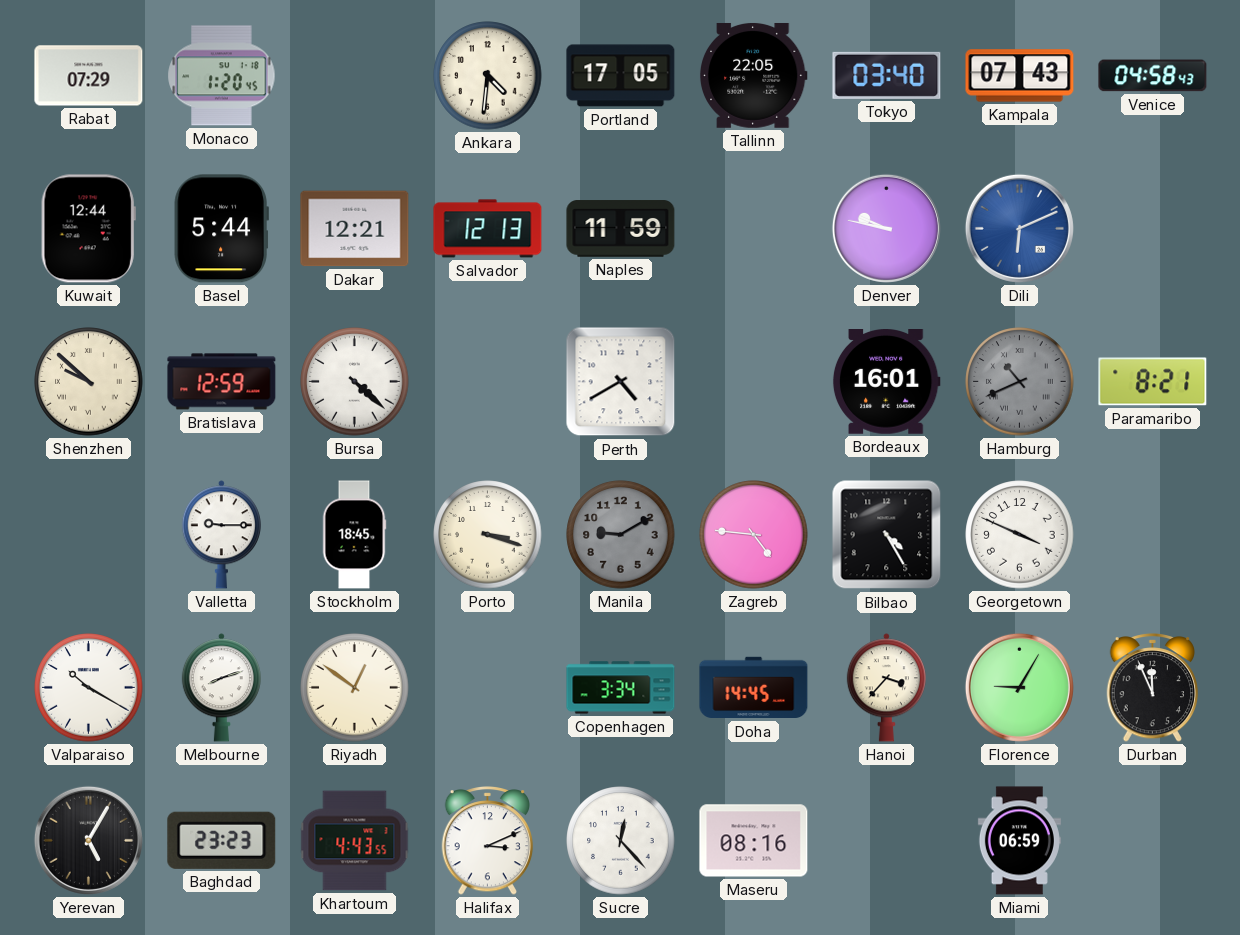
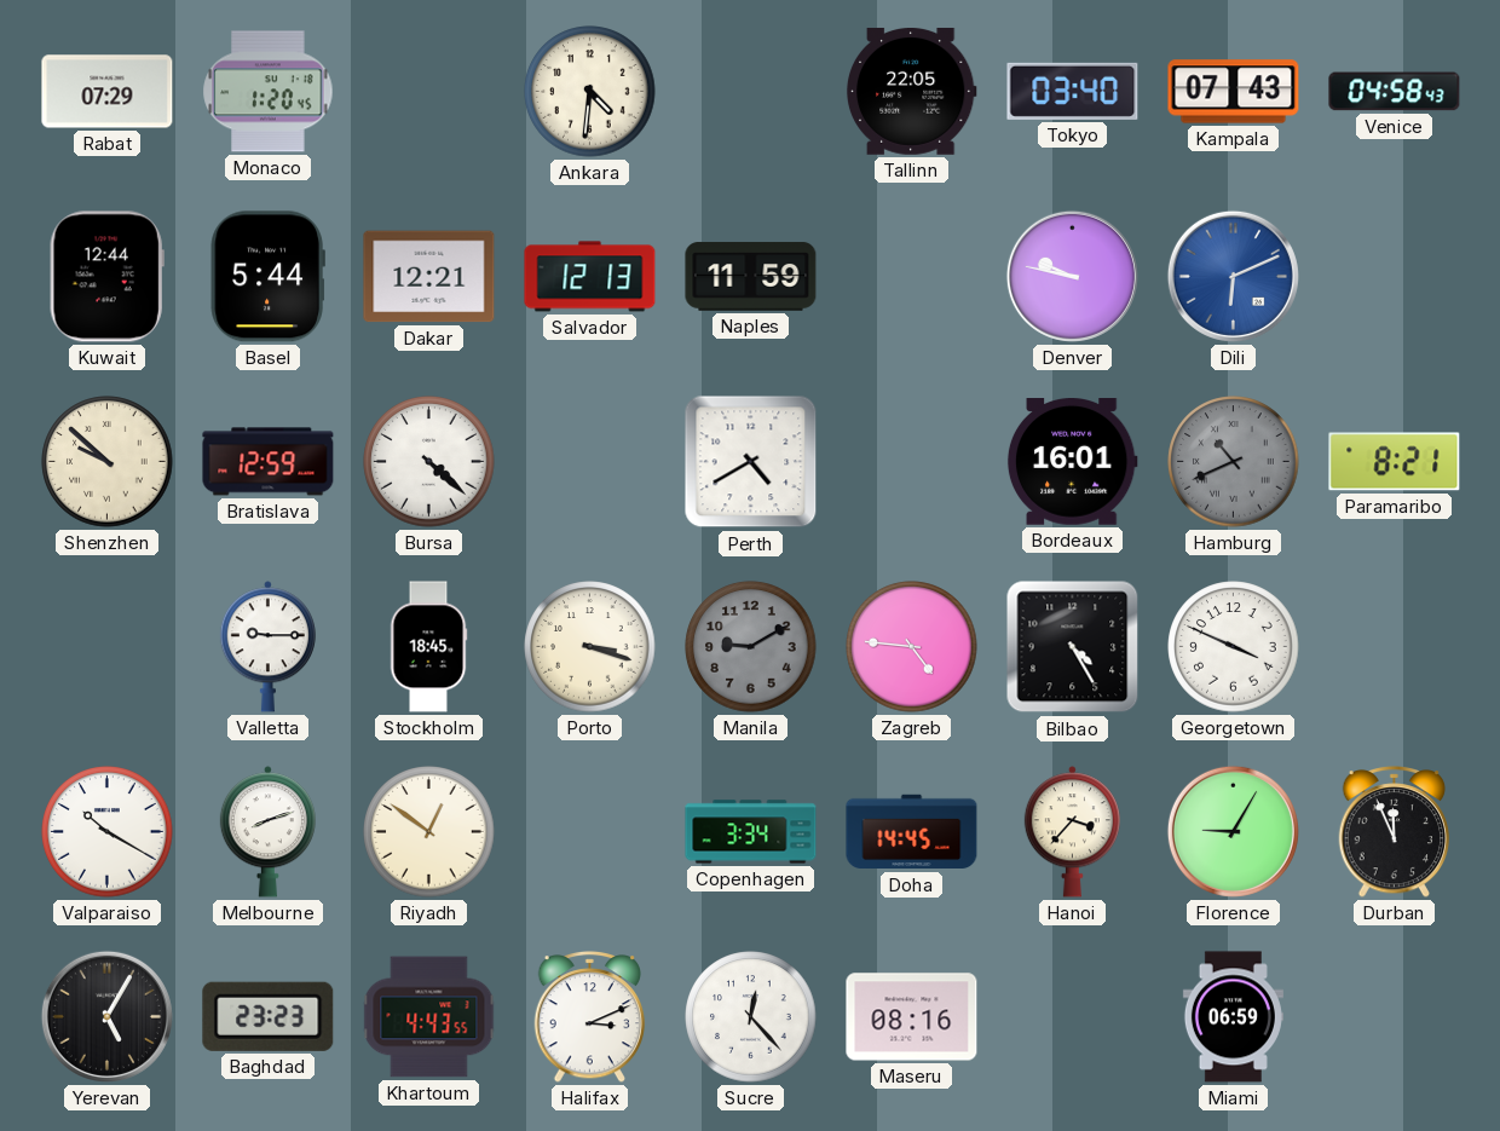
Portland: 17:05 -> none
